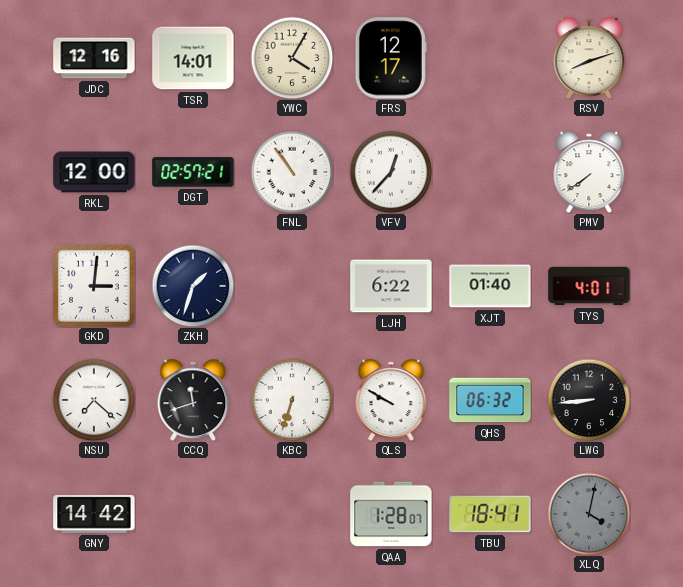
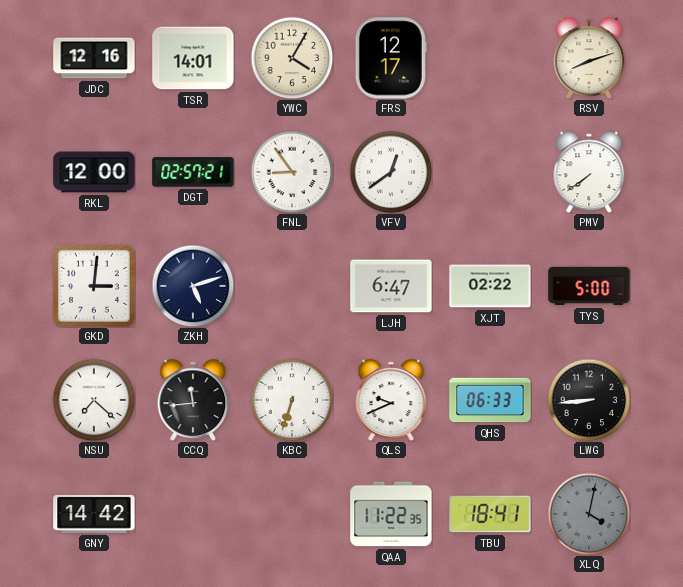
FNL: 10:54 -> 8:54
VFV: 12:37 -> 12:39
ZKH: 1:33 -> 5:12
LJH: 6:22 -> 6:47
XJT: 01:40 -> 02:22
TYS: 4:01 -> 5:00
CCQ: 11:42 -> 11:44
QLS: 9:50 -> 9:41
QHS: 06:32 -> 06:33
QAA: 1:28 -> 11:22
